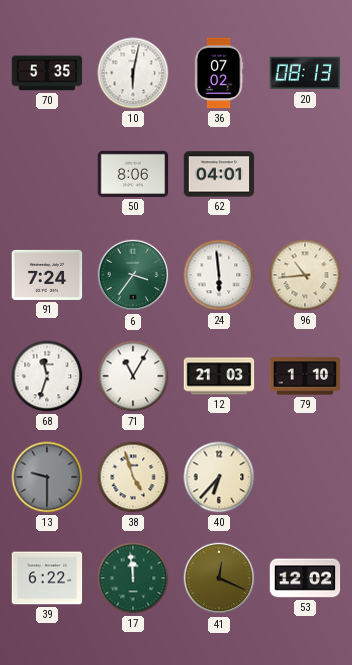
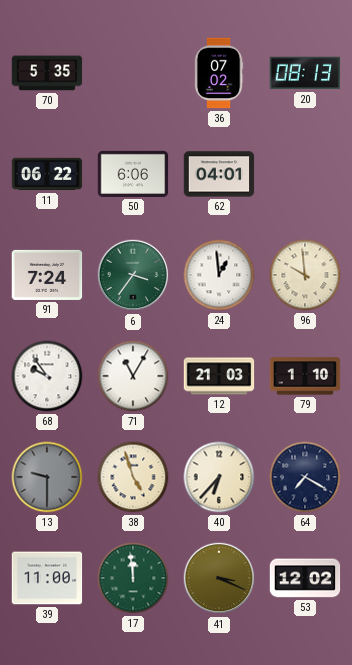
10: 6:02 -> none
11: none -> 06:22
50: 8:06 -> 6:06
24: 5:59 -> 12:59
96: 10:44 -> 9:59
68: 11:33 -> 9:54
64: none -> 7:20
39: 6:22 -> 11:00
41: 12:19 -> 3:19
